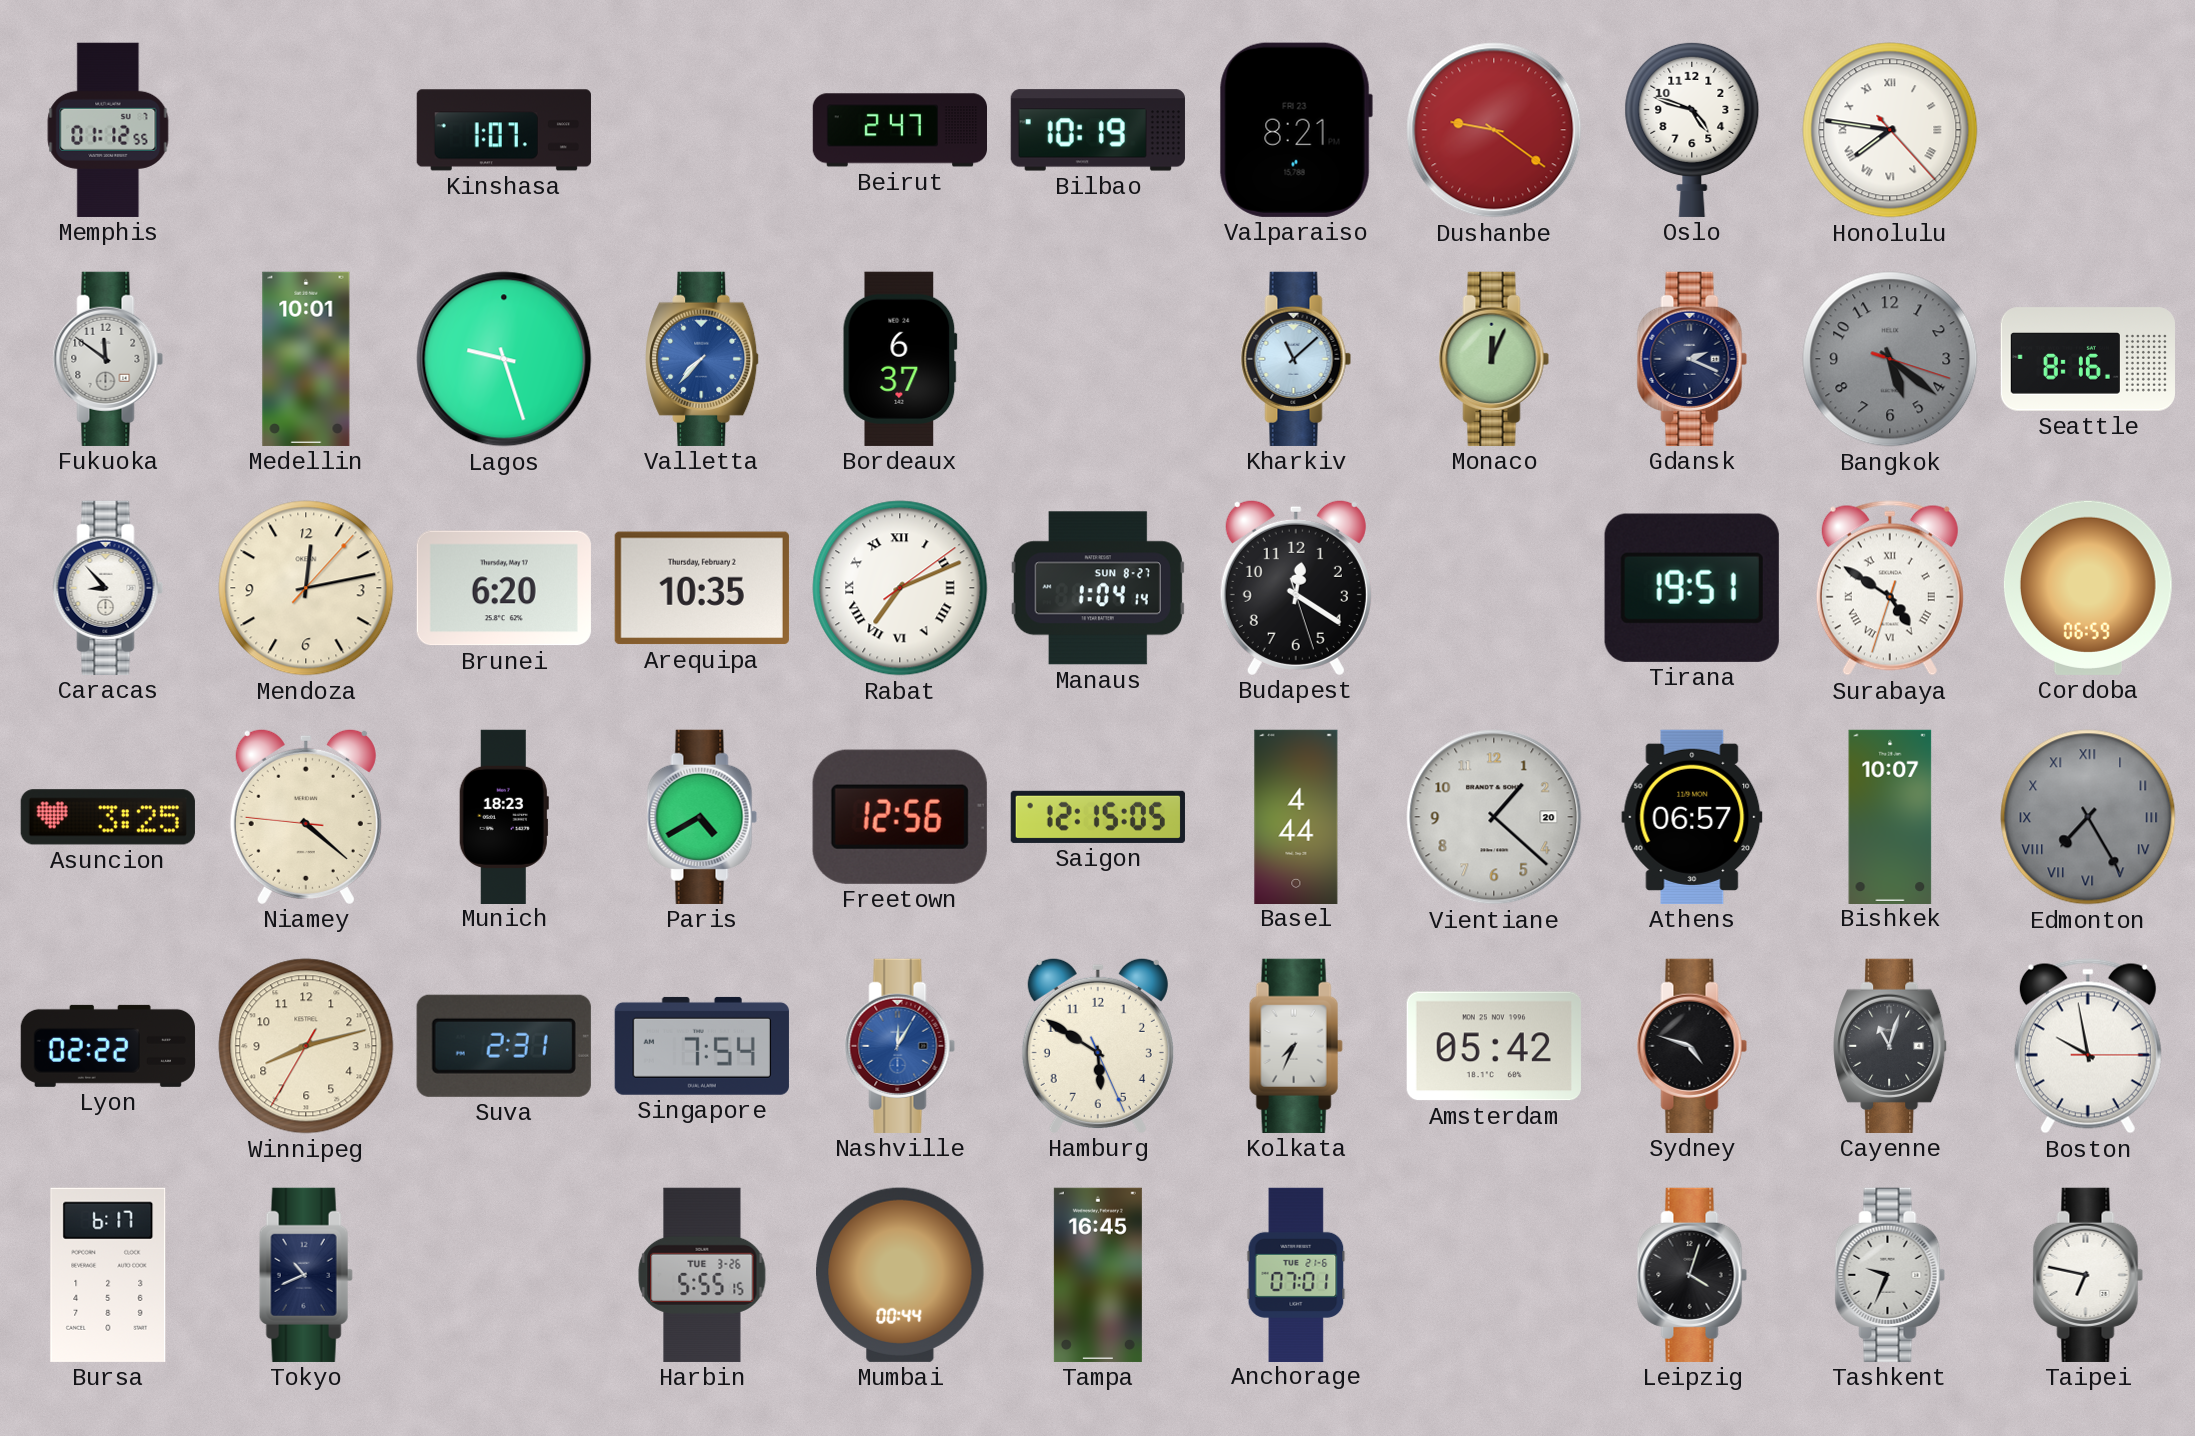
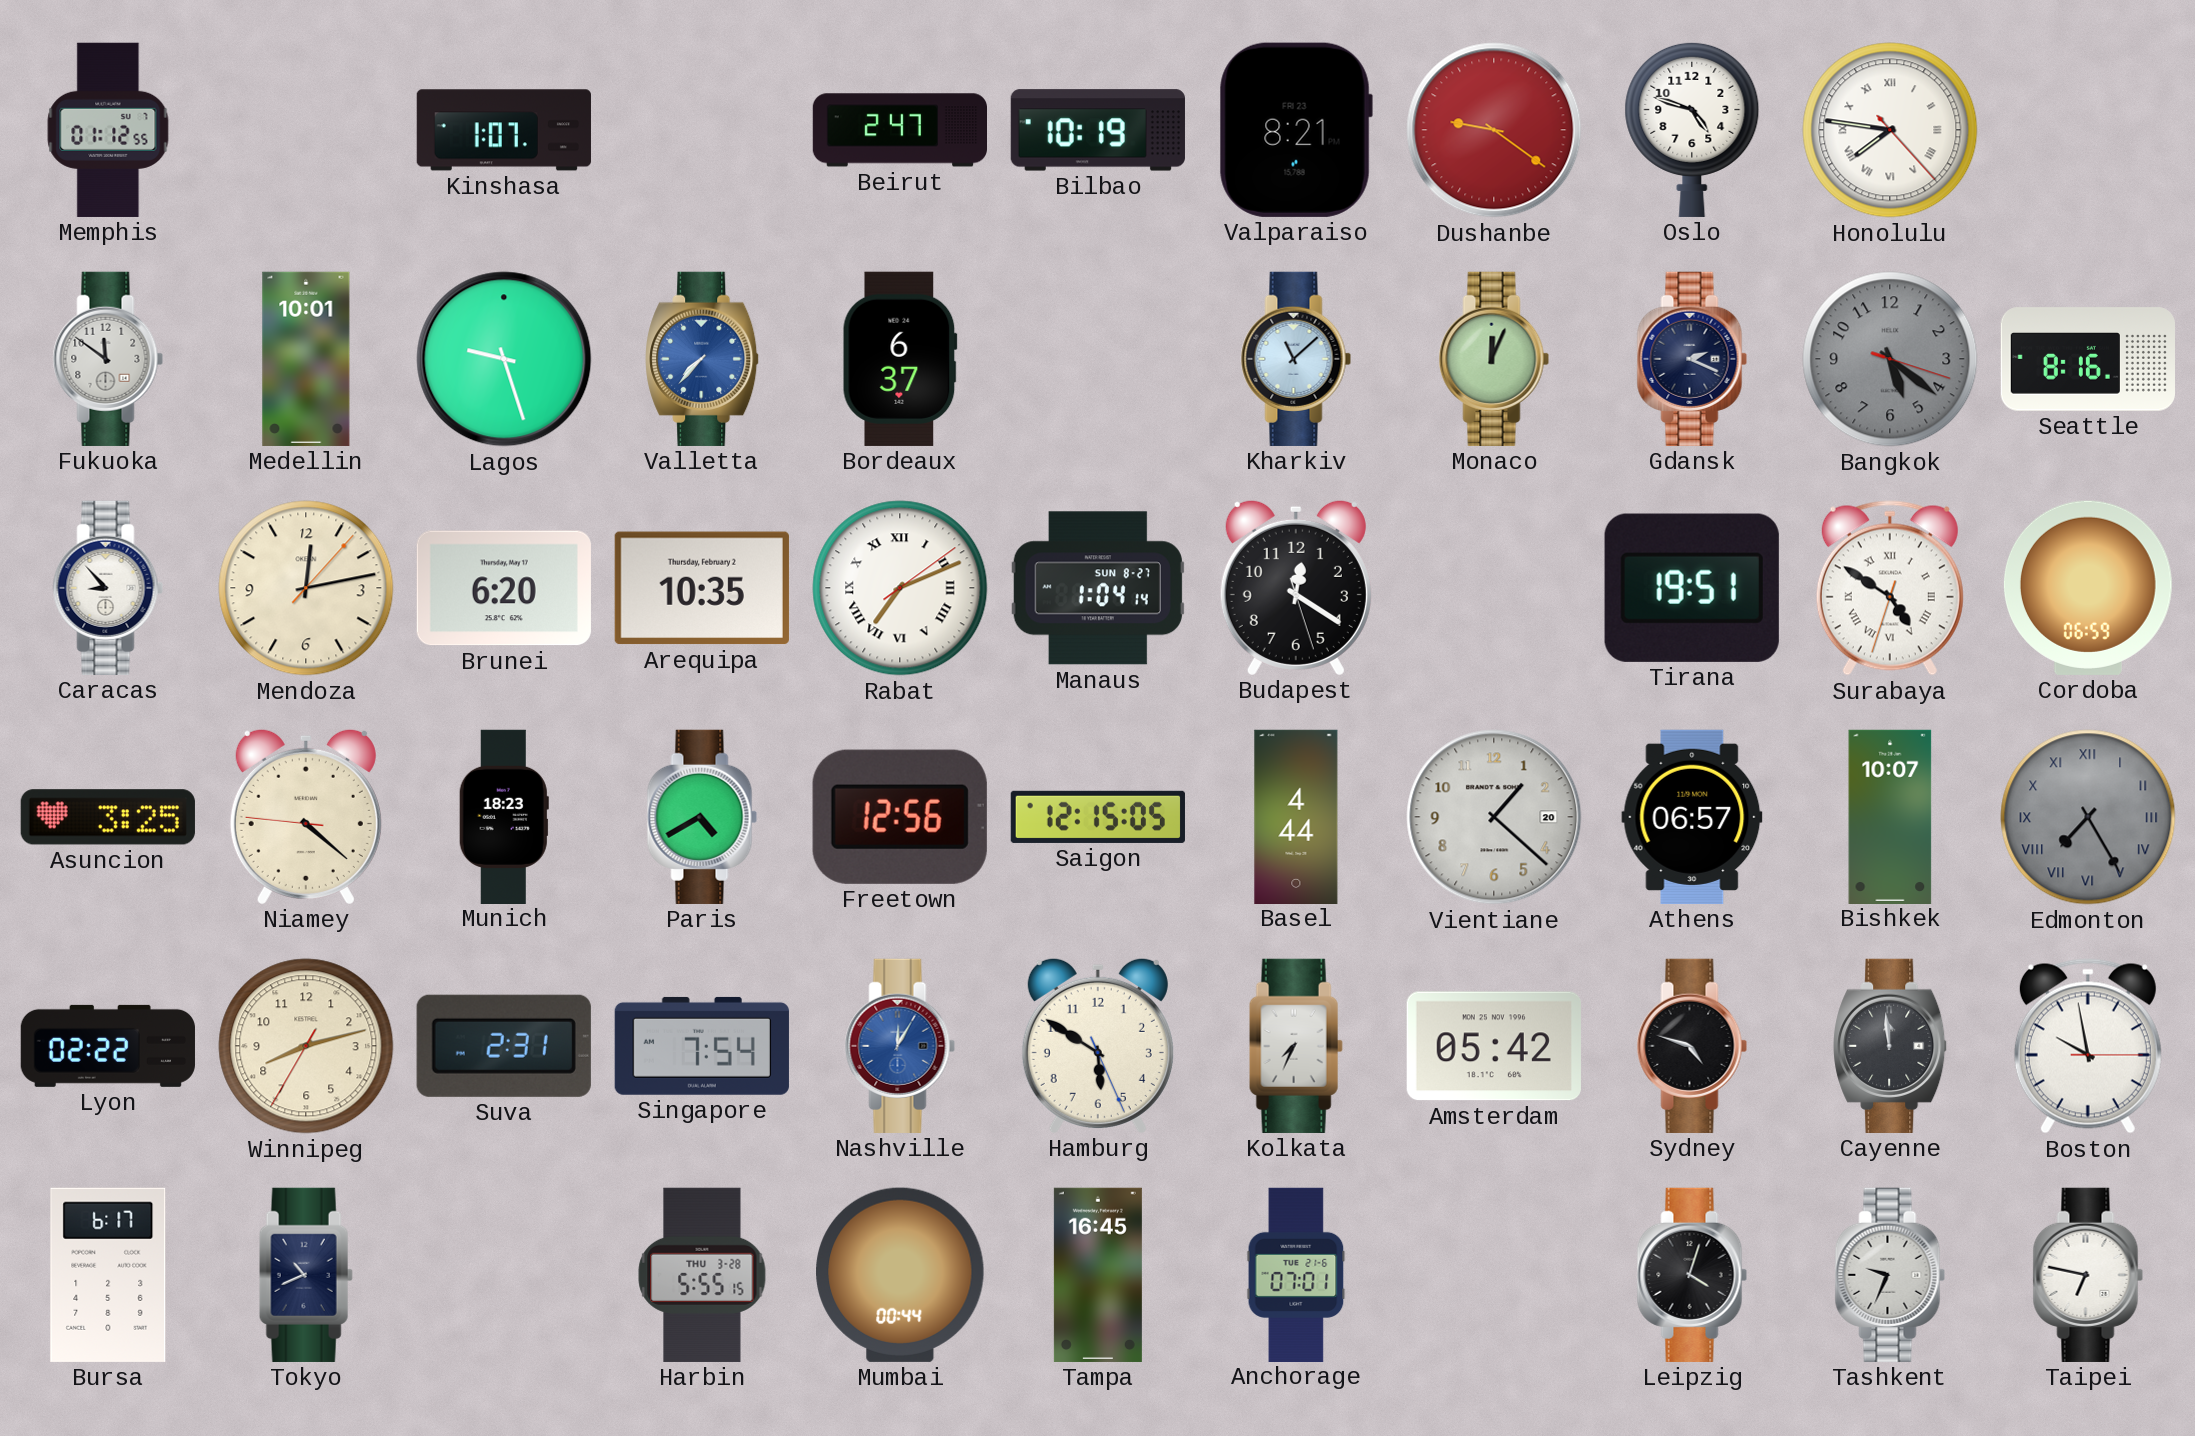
Cayenne: 11:03 -> 11:59
Harbin date: TUE 3-26 -> THU 3-28
